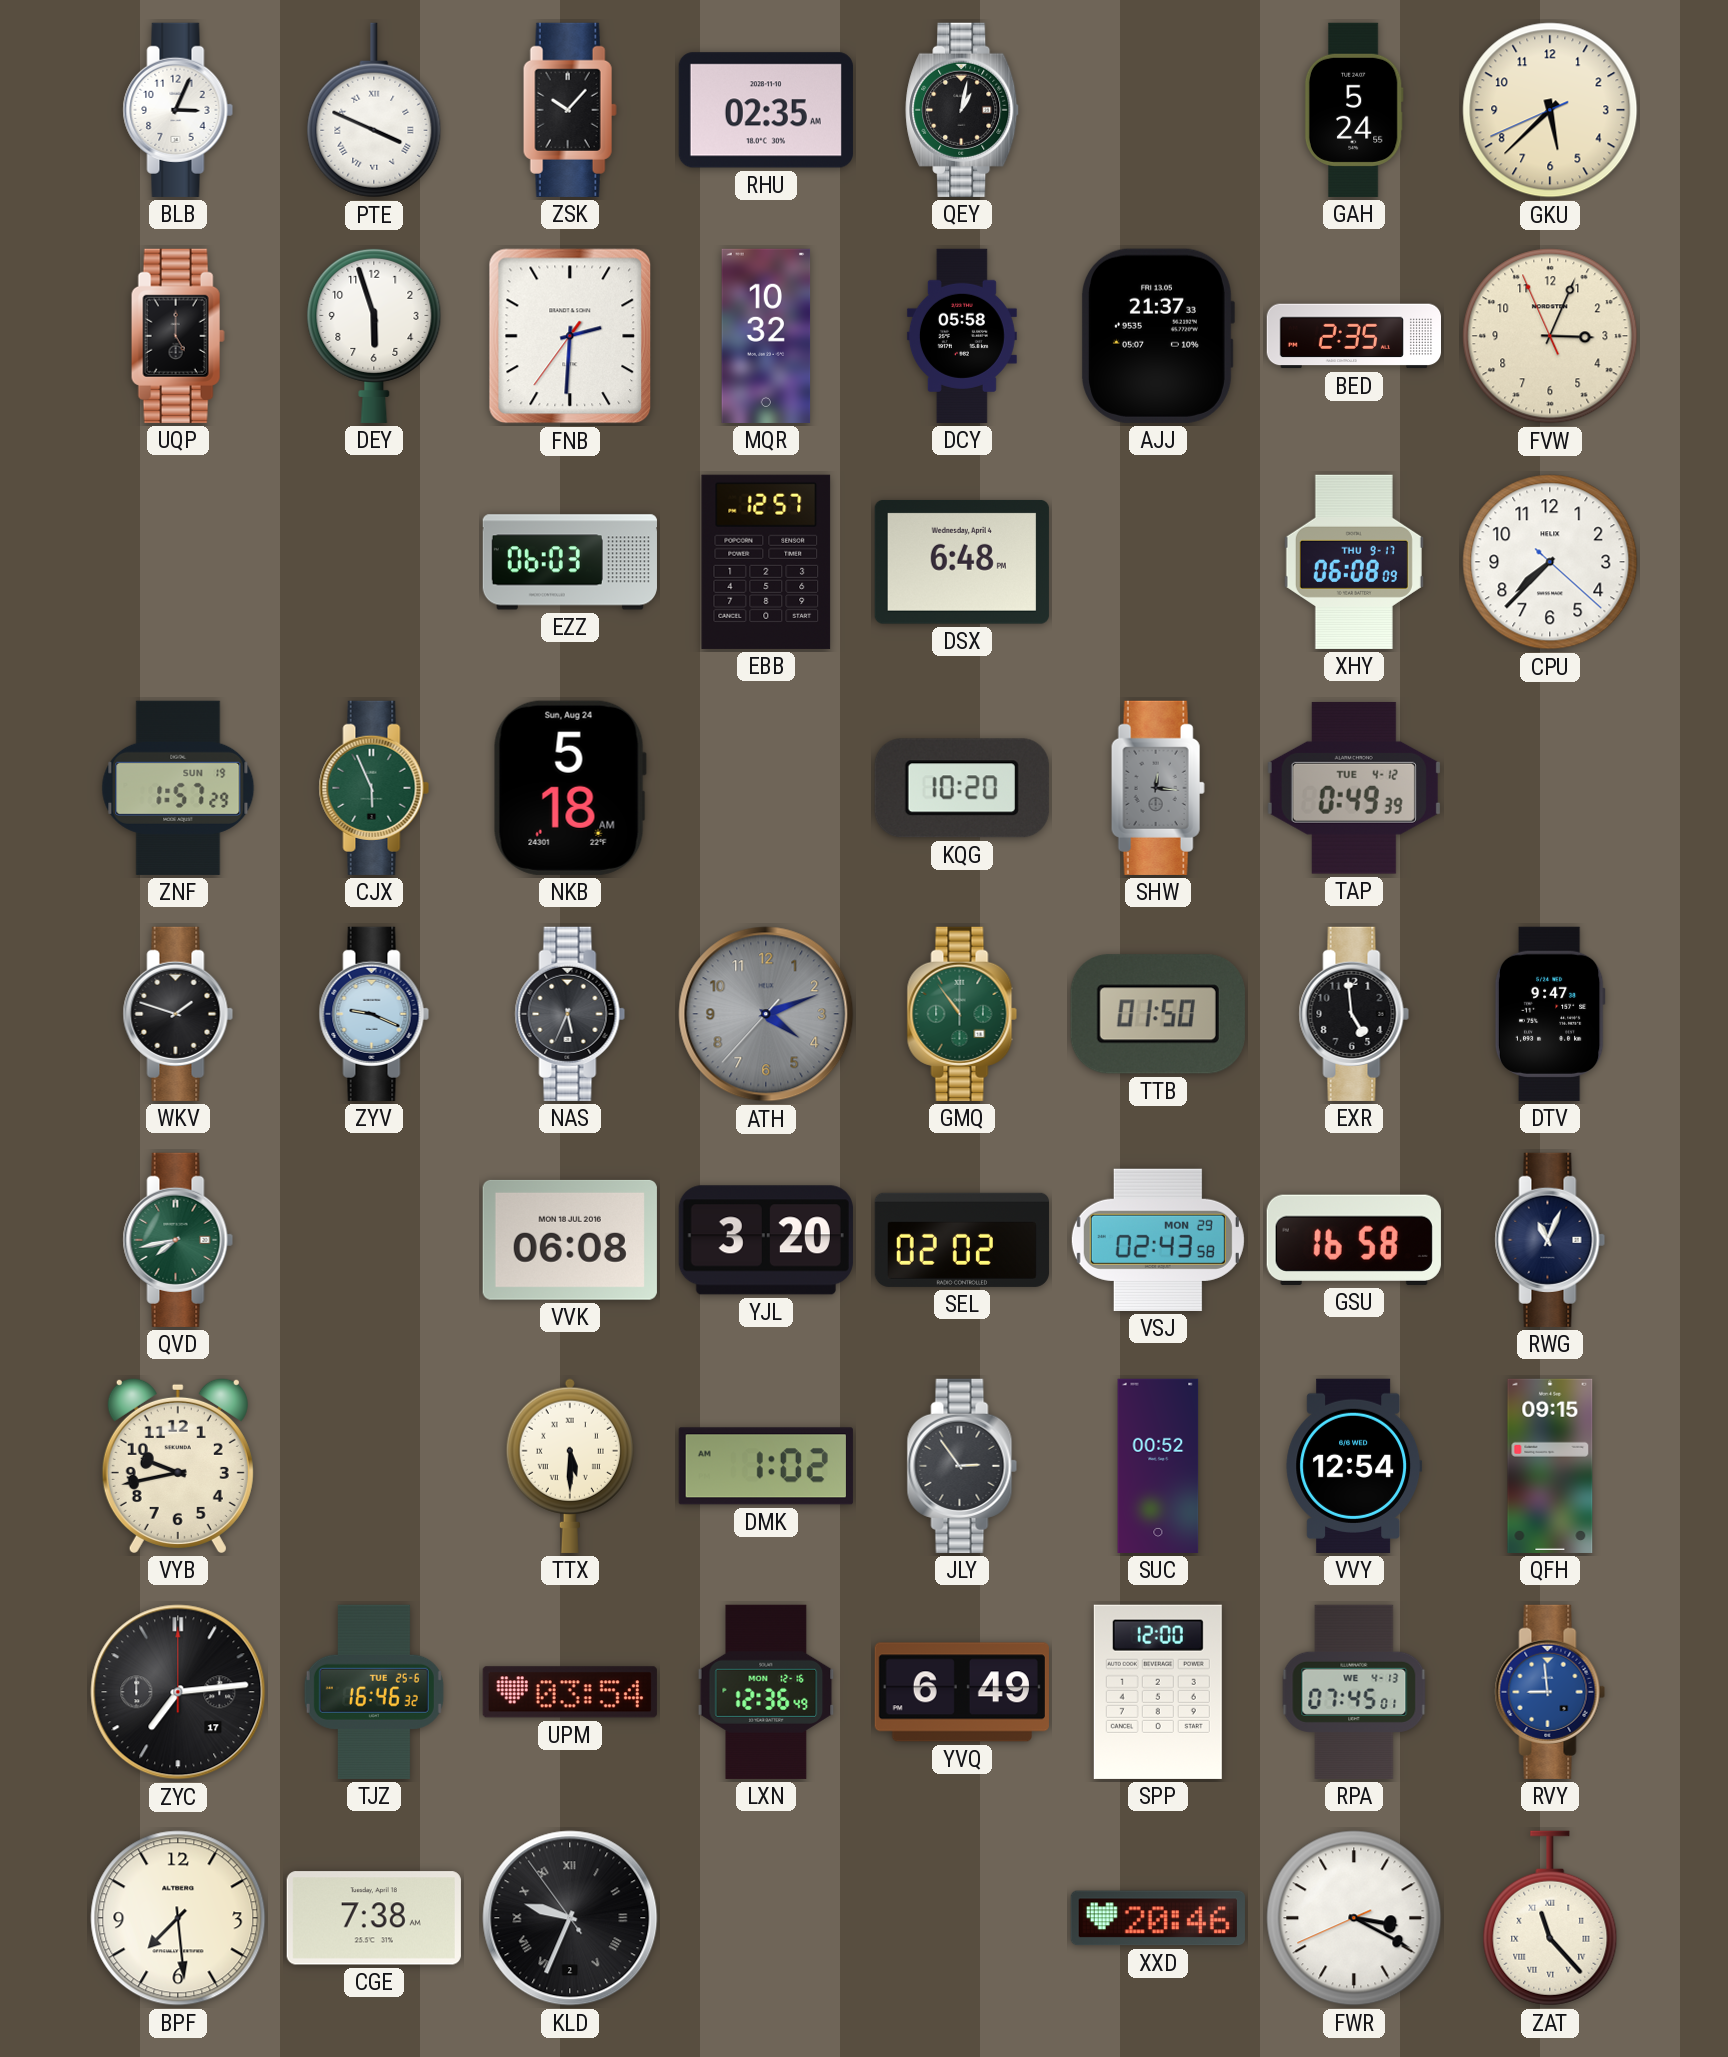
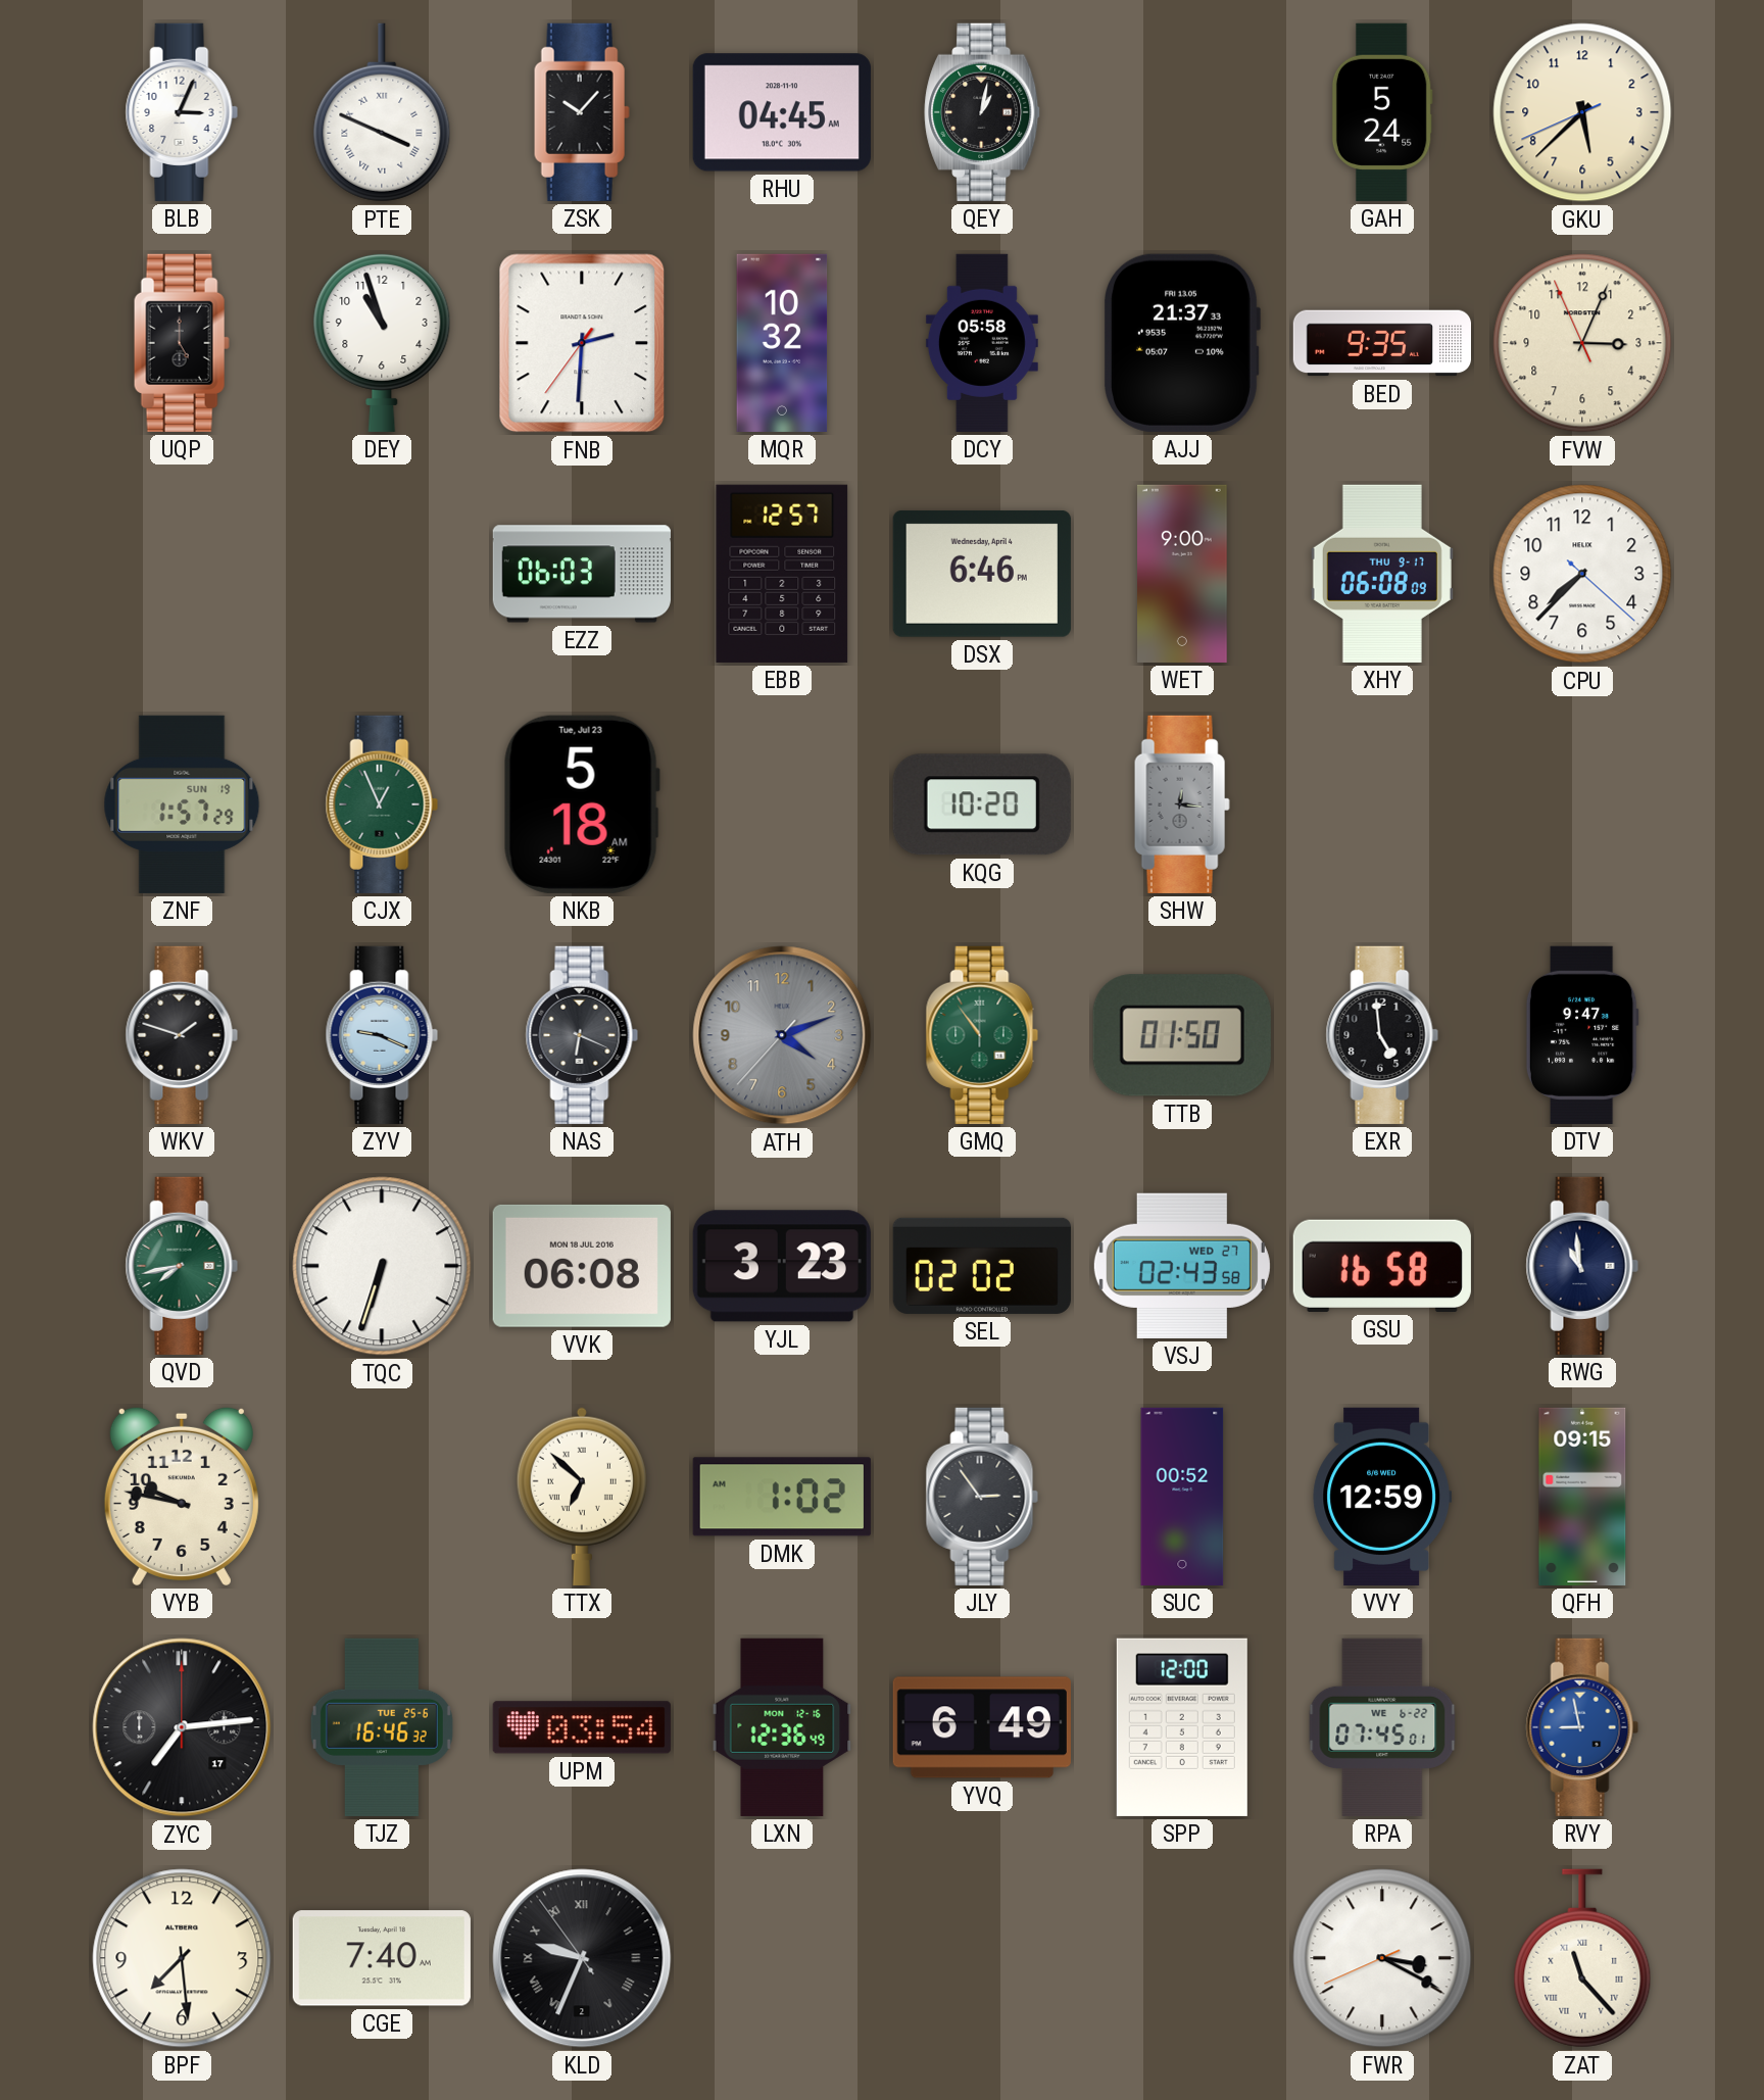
RHU: 02:35 -> 04:45
DEY: 5:57 -> 10:57
BED: 2:35 -> 9:35
DSX: 6:48 -> 6:46
WET: none -> 9:00
CJX: 5:56 -> 12:56
NKB date: Sun, Aug 24 -> Tue, Jul 23
TAP: 0:49 -> none
NAS: 5:34 -> 6:19
TQC: none -> 6:33
YJL: 3:20 -> 3:23
VSJ date: MON 29 -> WED 27
RWG: 11:04 -> 10:59
VYB: 9:43 -> 9:47
TTX: 5:30 -> 6:52
VVY: 12:54 -> 12:59
RPA date: WE 4-13 -> WE 6-22
RVY: 8:59 -> 8:58
CGE: 7:38 -> 7:40
XXD: 20:46 -> none
